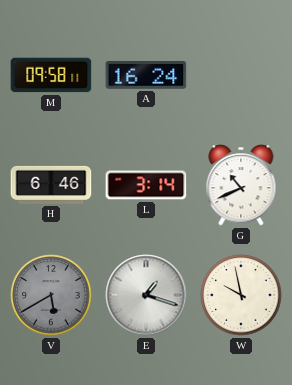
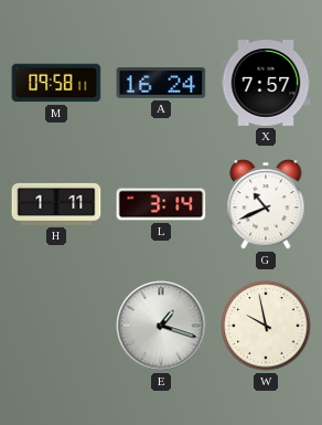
X: none -> 7:57
H: 6:46 -> 1:11
V: 5:40 -> none
